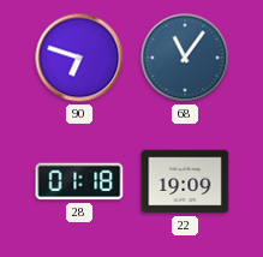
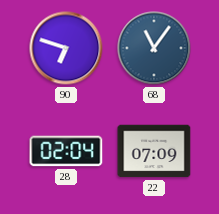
28: 01:18 -> 02:04
22: 19:09 -> 07:09
